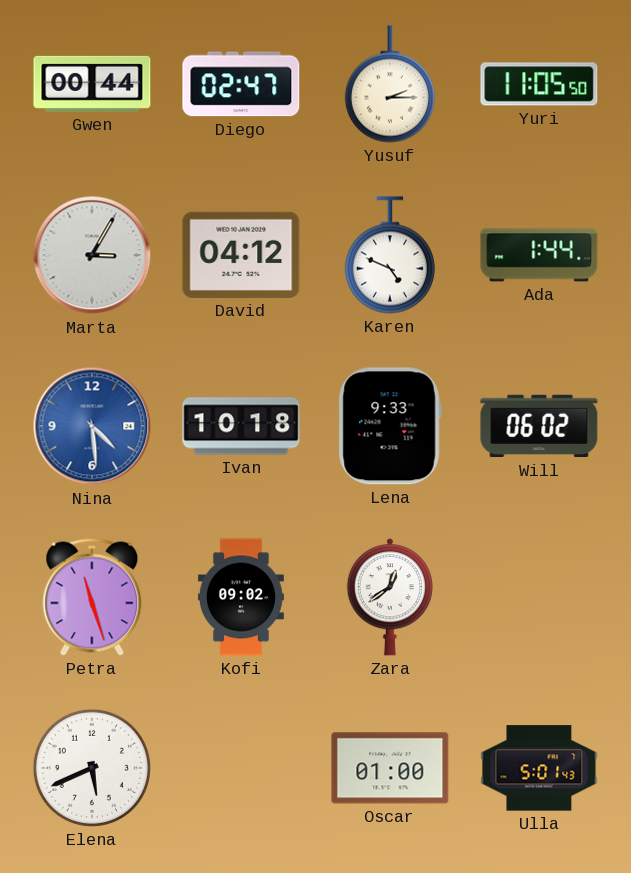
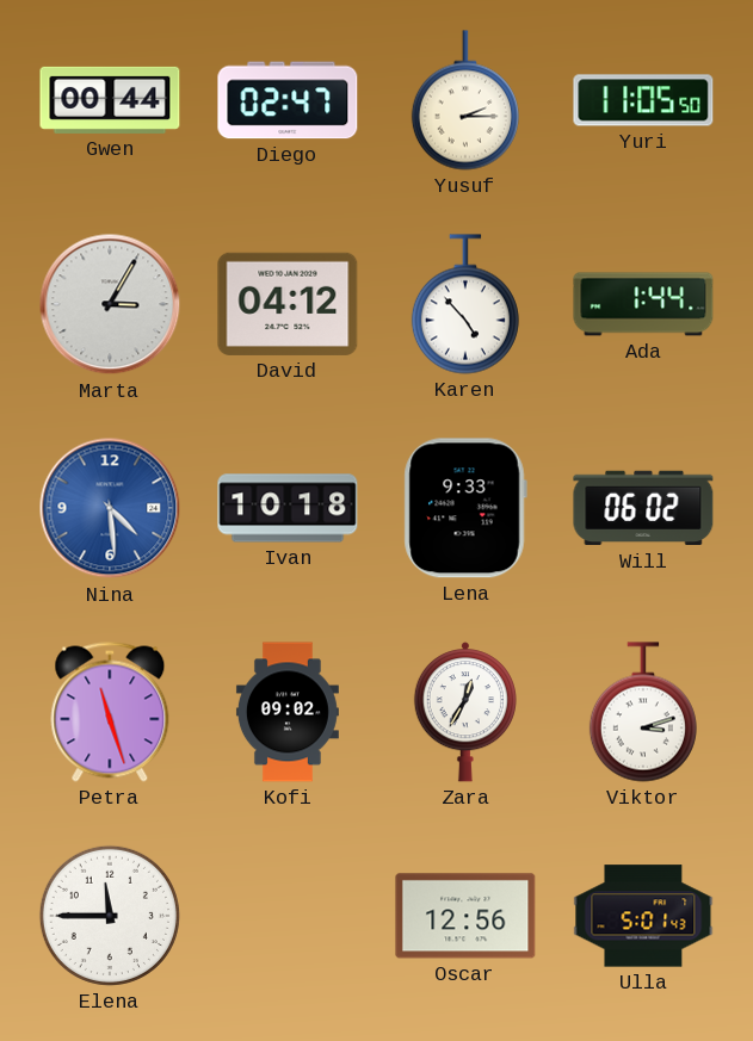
Karen: 4:49 -> 4:53
Zara: 12:39 -> 12:35
Viktor: none -> 3:12
Elena: 5:41 -> 11:45
Oscar: 01:00 -> 12:56
